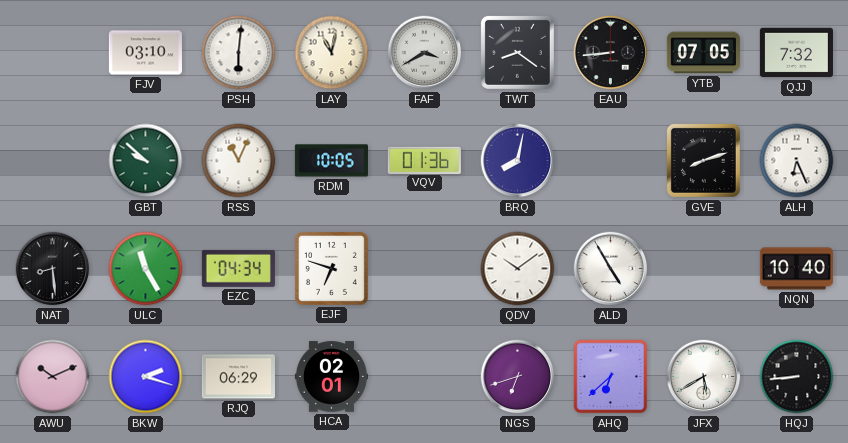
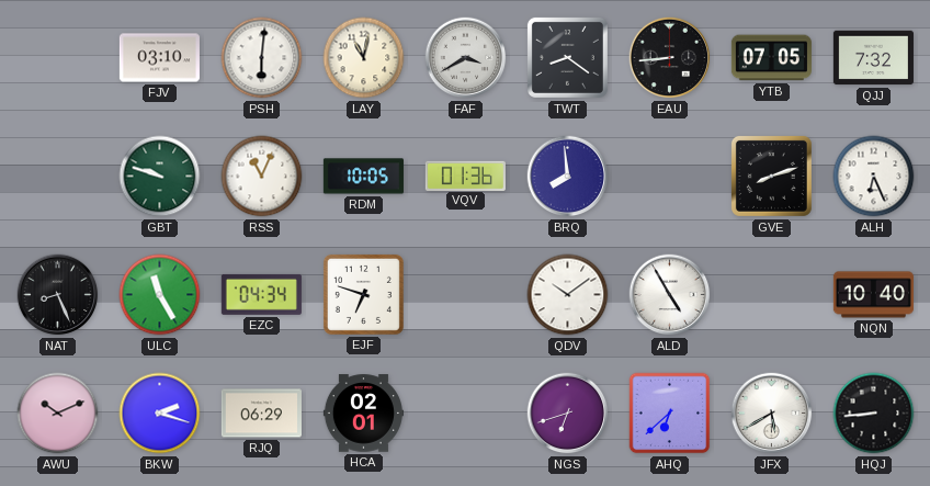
GBT: 9:52 -> 9:48
BRQ: 8:02 -> 7:59
NAT: 8:29 -> 8:26
